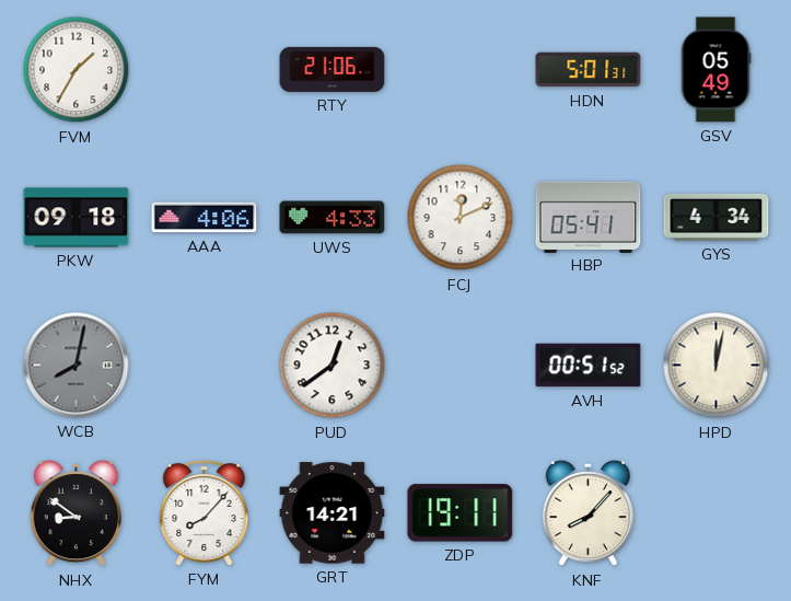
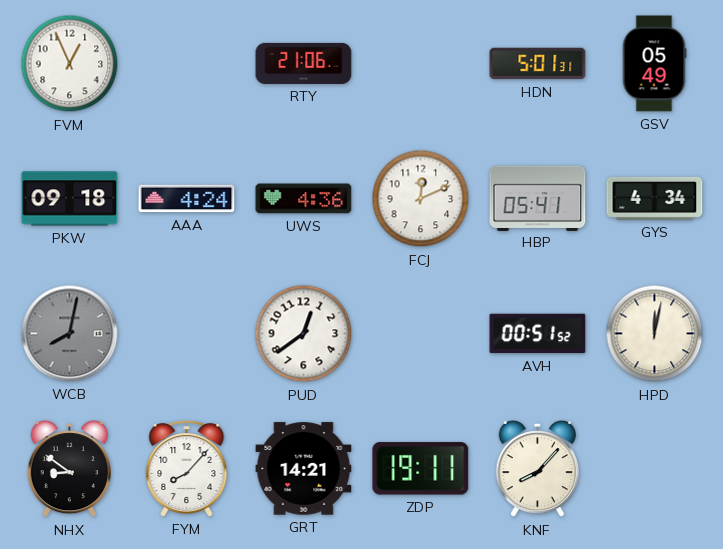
FVM: 1:35 -> 12:56
AAA: 4:06 -> 4:24
UWS: 4:33 -> 4:36
